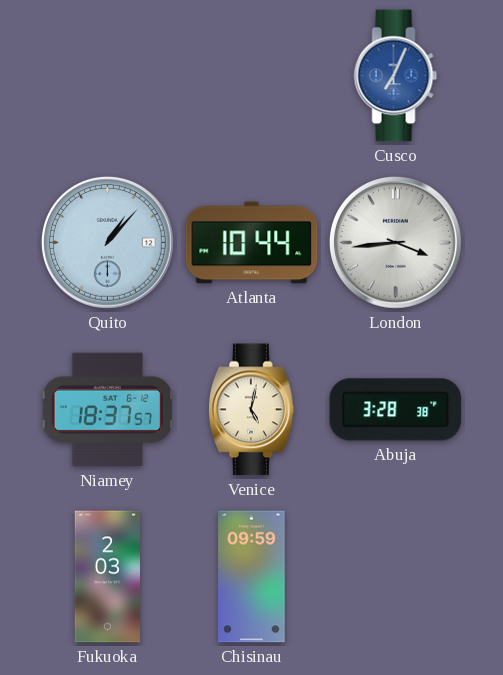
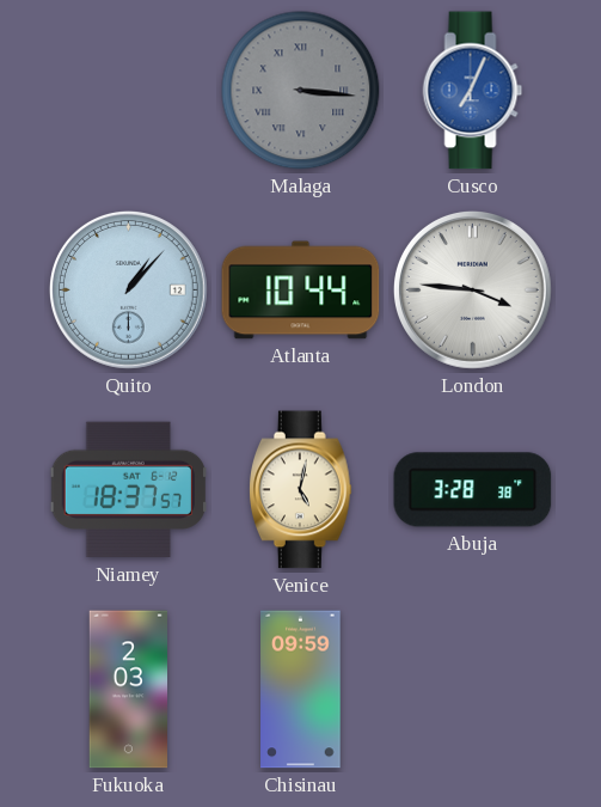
Malaga: none -> 3:16
London: 3:44 -> 3:46
